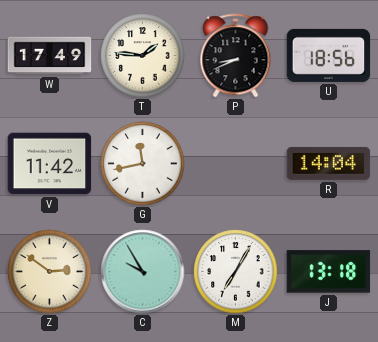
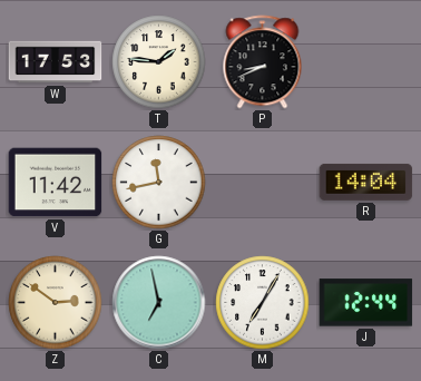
W: 17:49 -> 17:53
U: 18:56 -> none
C: 9:55 -> 6:58
J: 13:18 -> 12:44
